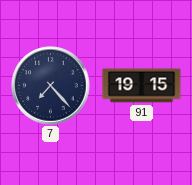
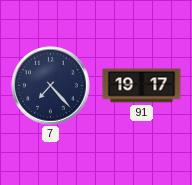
91: 19:15 -> 19:17
